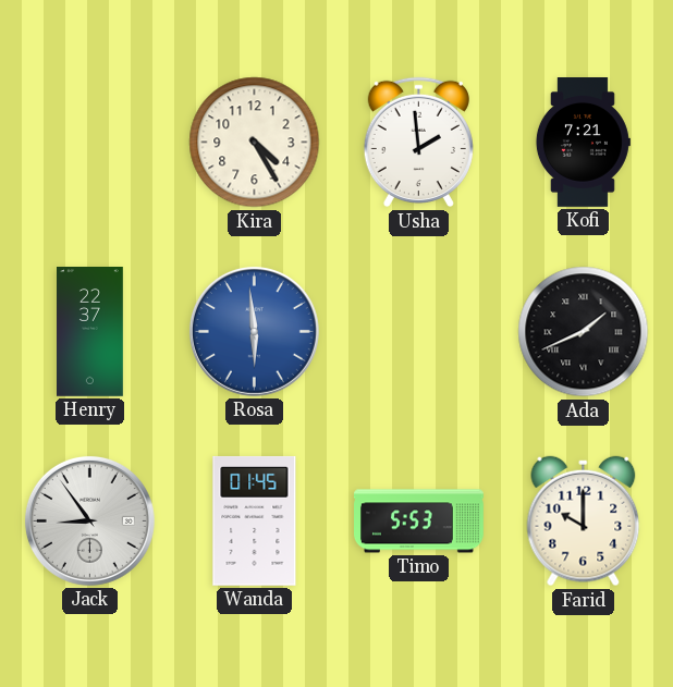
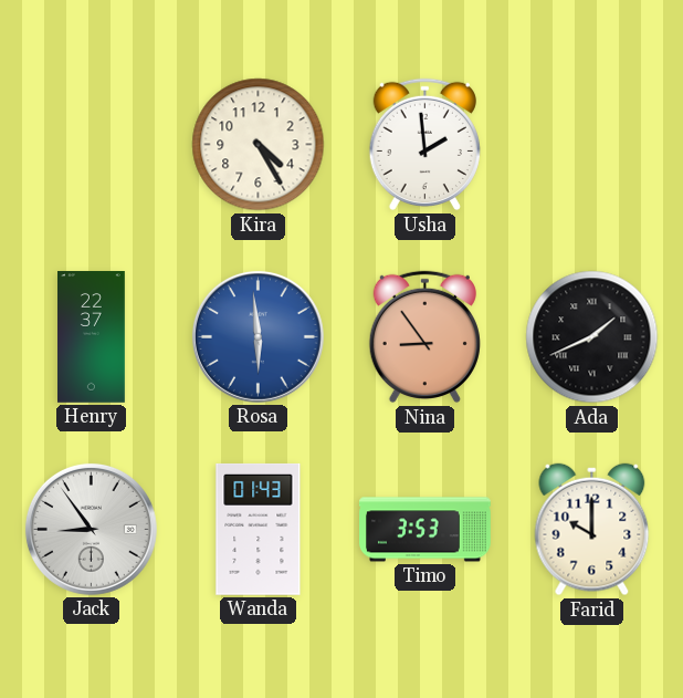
Kofi: 7:21 -> none
Nina: none -> 8:54
Wanda: 01:45 -> 01:43
Timo: 5:53 -> 3:53
